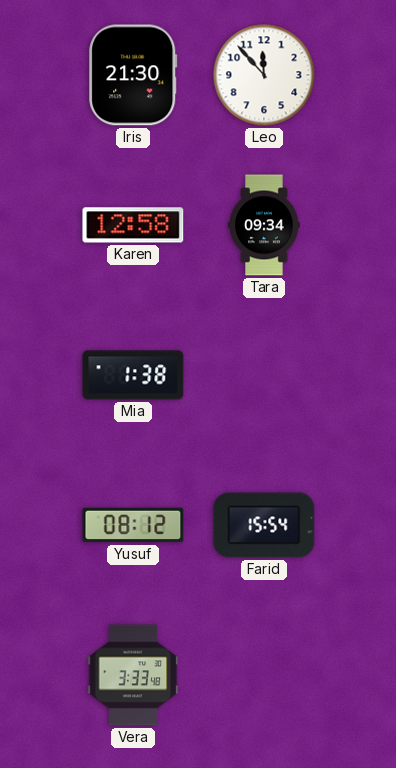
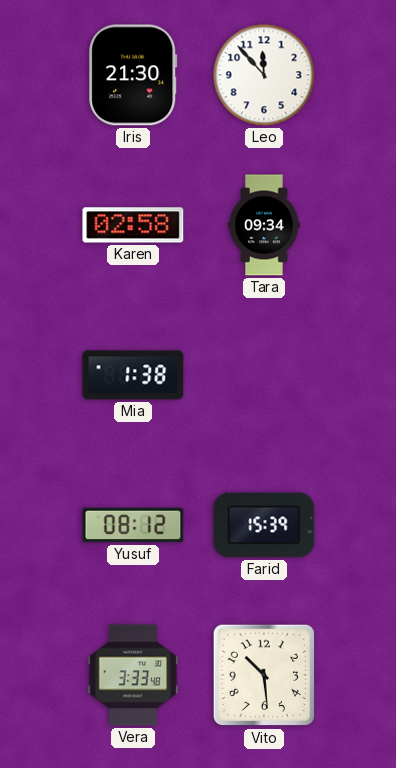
Karen: 12:58 -> 02:58
Farid: 15:54 -> 15:39
Vito: none -> 10:29
